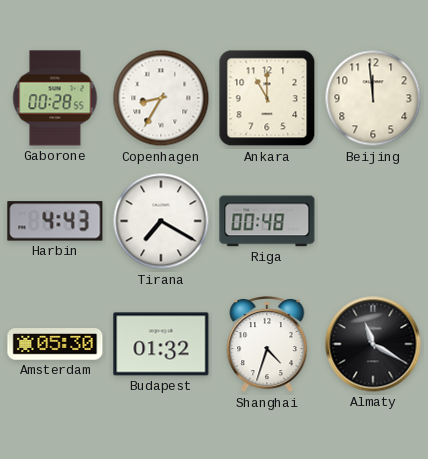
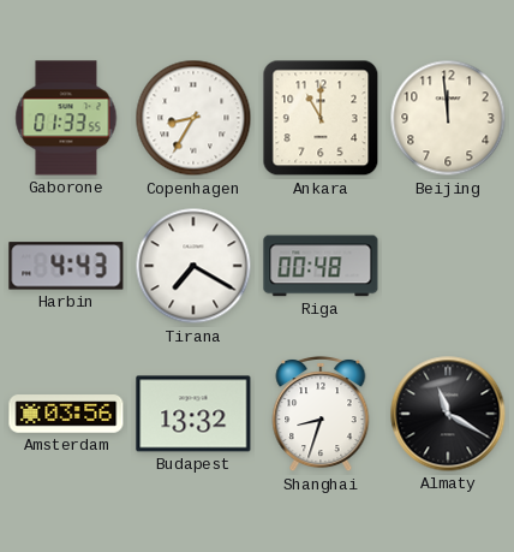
Gaborone: 00:28 -> 01:33
Amsterdam: 05:30 -> 03:56
Budapest: 01:32 -> 13:32
Shanghai: 4:33 -> 8:33
